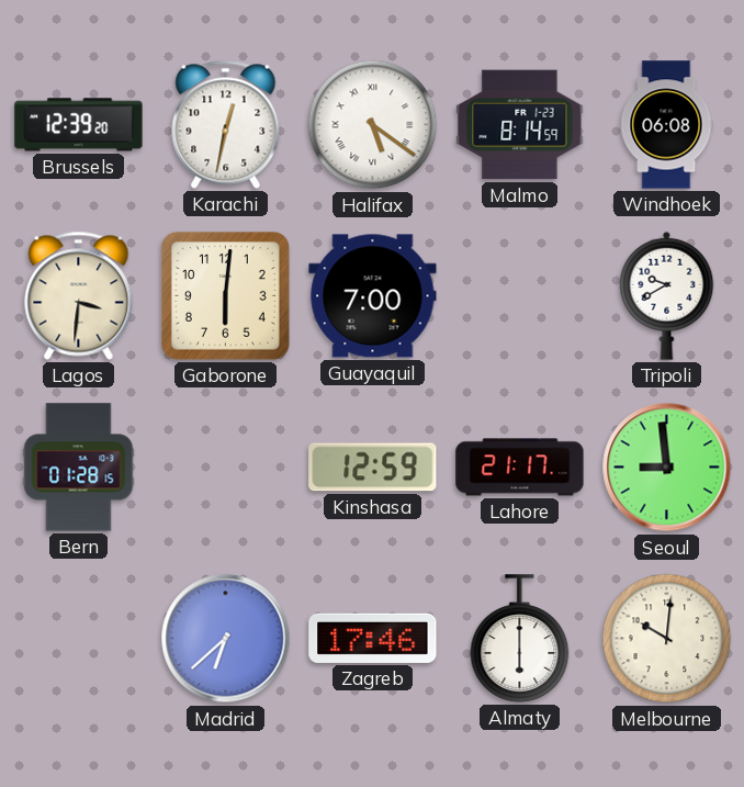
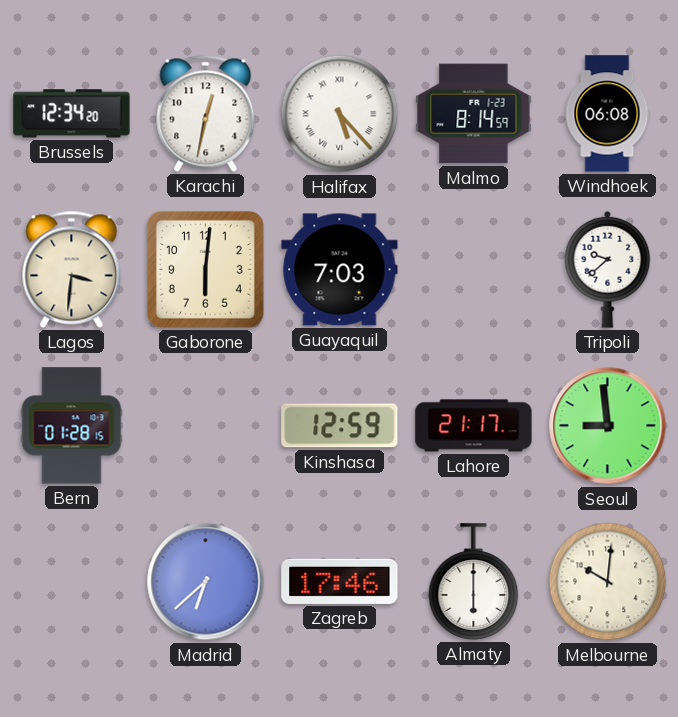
Brussels: 12:39 -> 12:34
Halifax: 5:21 -> 5:23
Guayaquil: 7:00 -> 7:03
Tripoli: 9:40 -> 9:38
